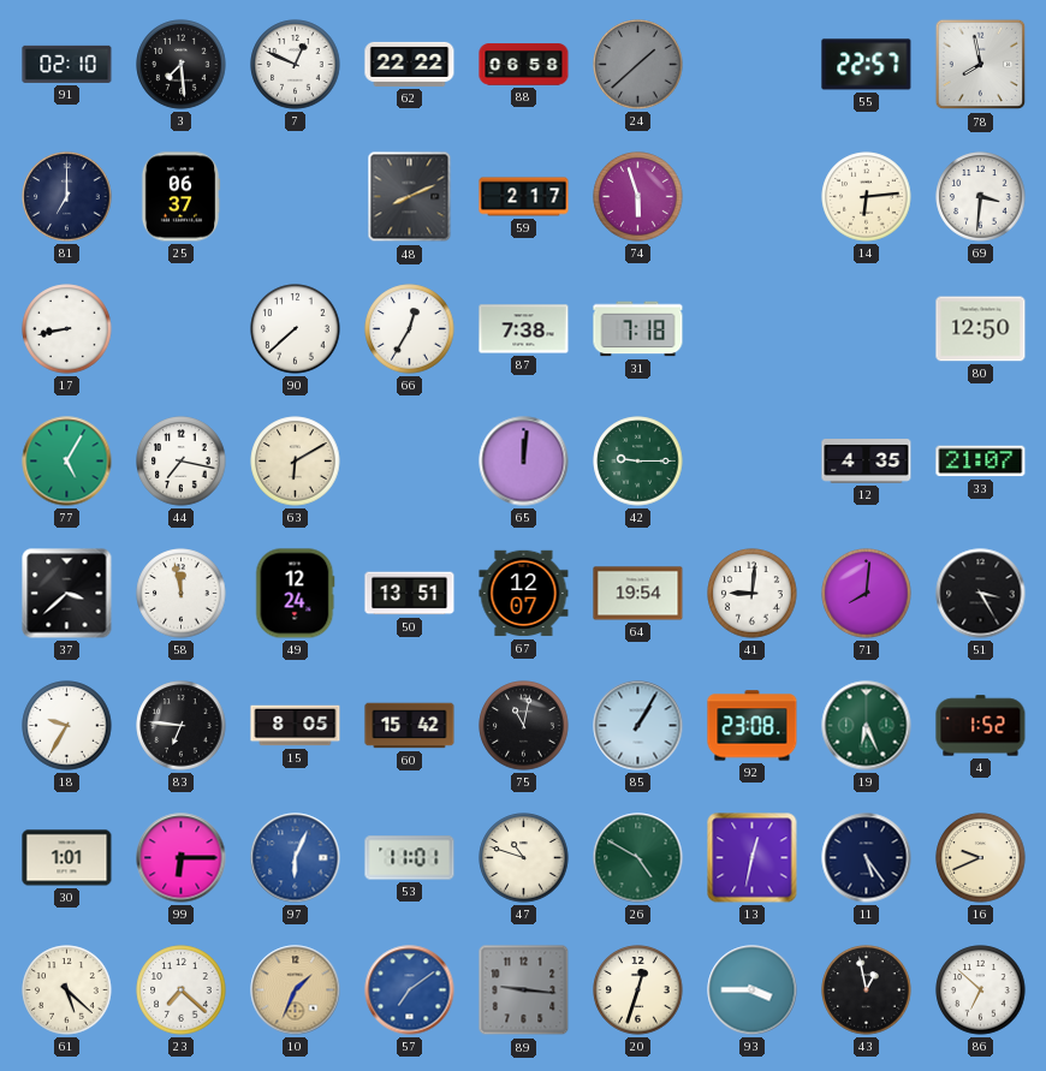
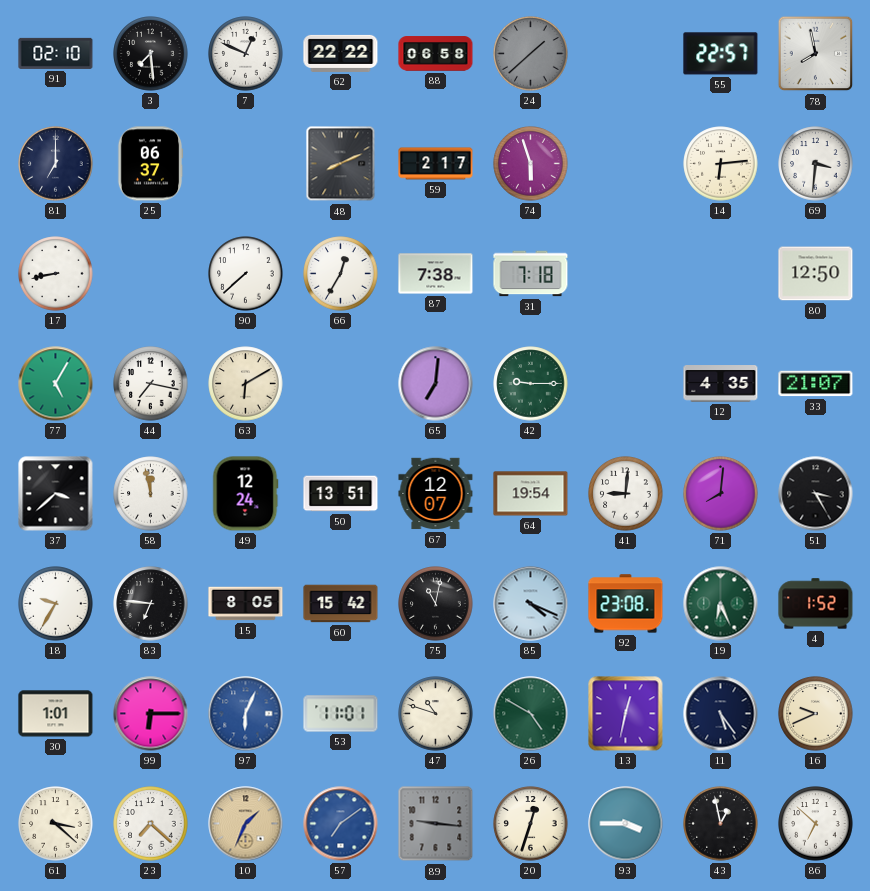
65: 12:01 -> 7:01
85: 1:05 -> 4:19
61: 5:22 -> 3:22
